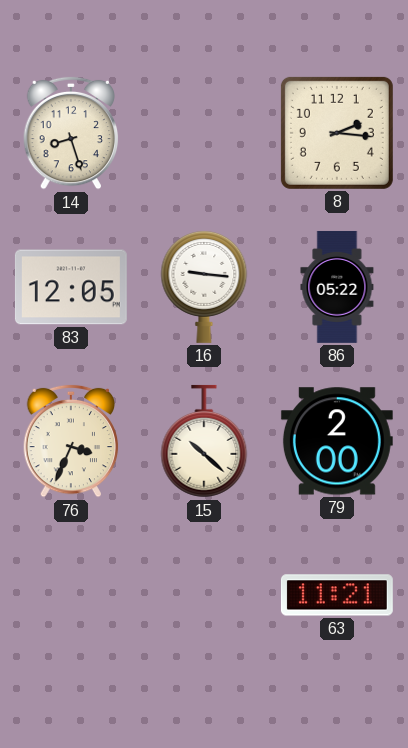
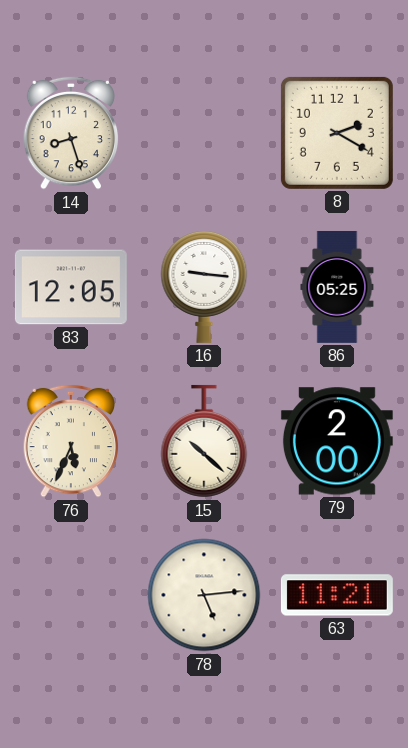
8: 2:16 -> 2:20
86: 05:22 -> 05:25
76: 3:34 -> 5:34
78: none -> 5:14
